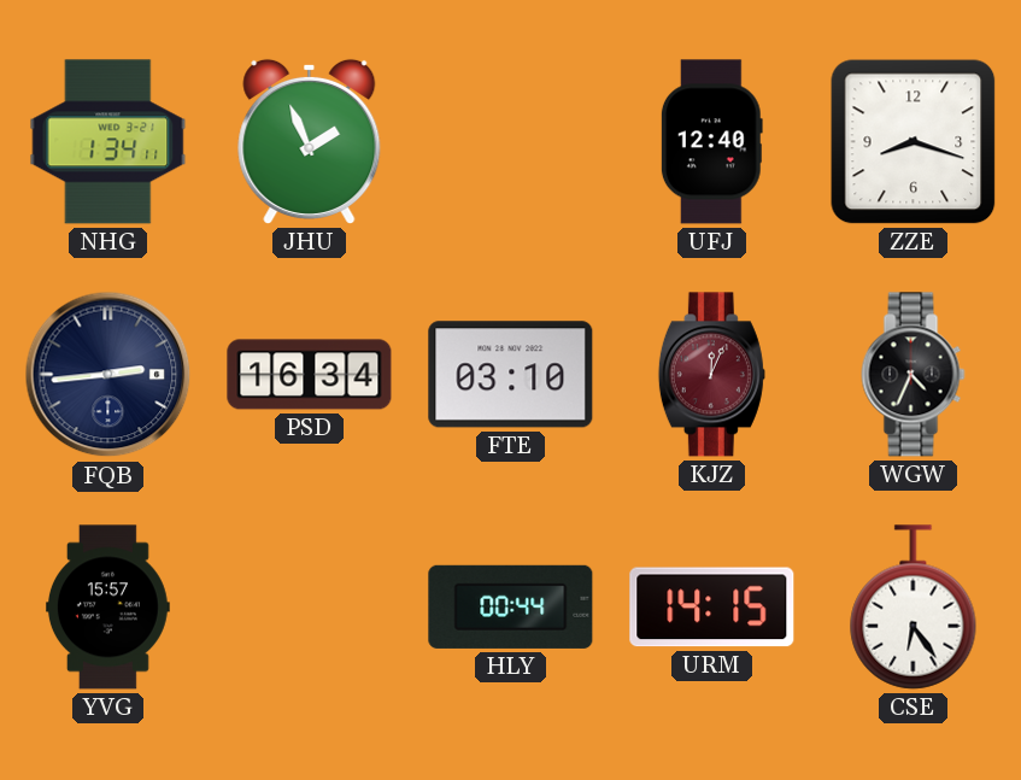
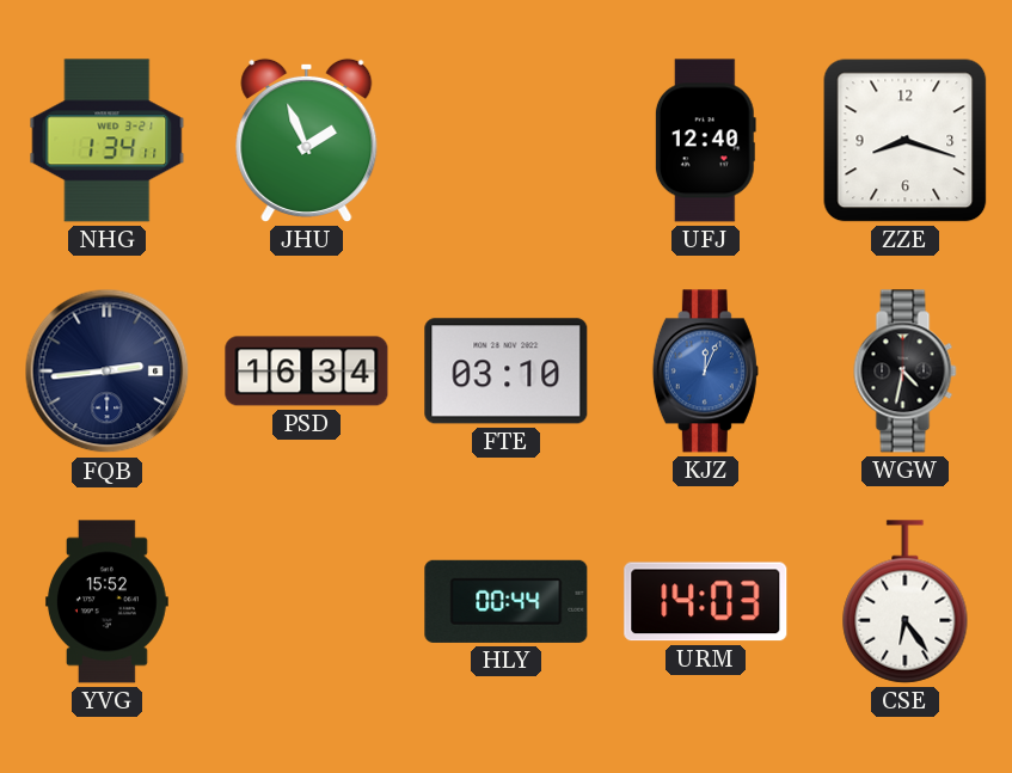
KJZ dial: burgundy -> blue
WGW: 4:34 -> 4:32
YVG: 15:57 -> 15:52
URM: 14:15 -> 14:03
